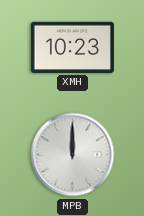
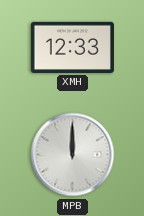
XMH: 10:23 -> 12:33
